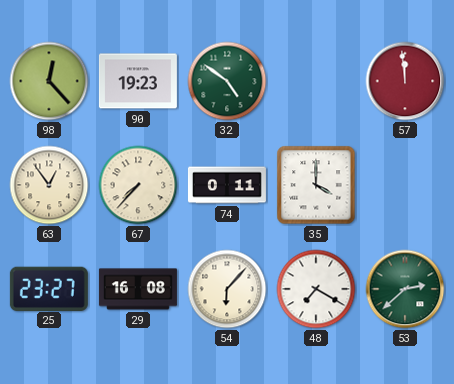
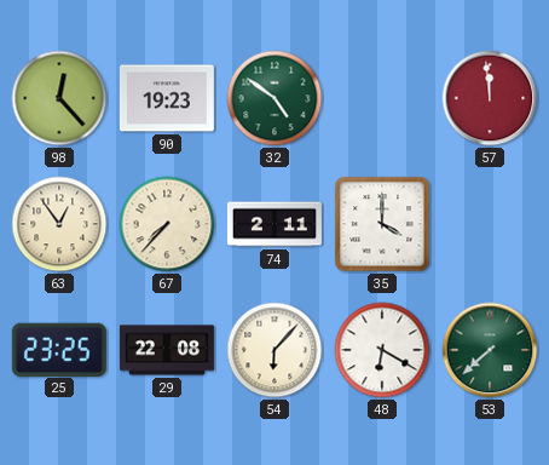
74: 0:11 -> 2:11
25: 23:27 -> 23:25
29: 16:08 -> 22:08
48: 7:20 -> 6:20
53: 2:38 -> 7:38
